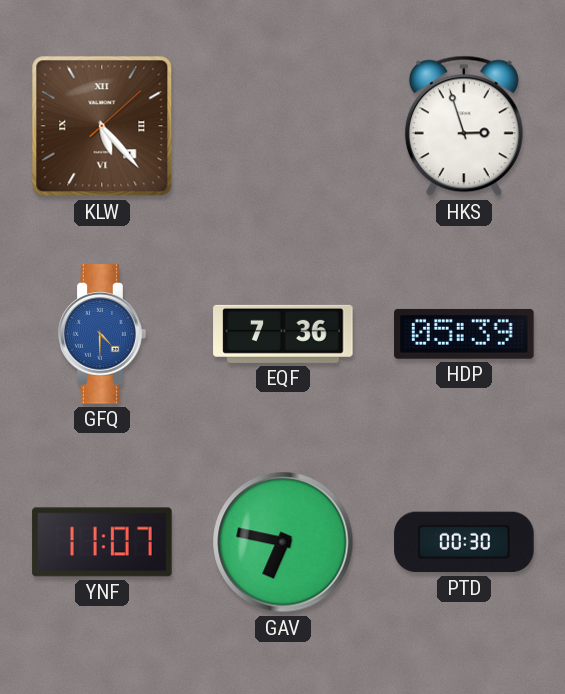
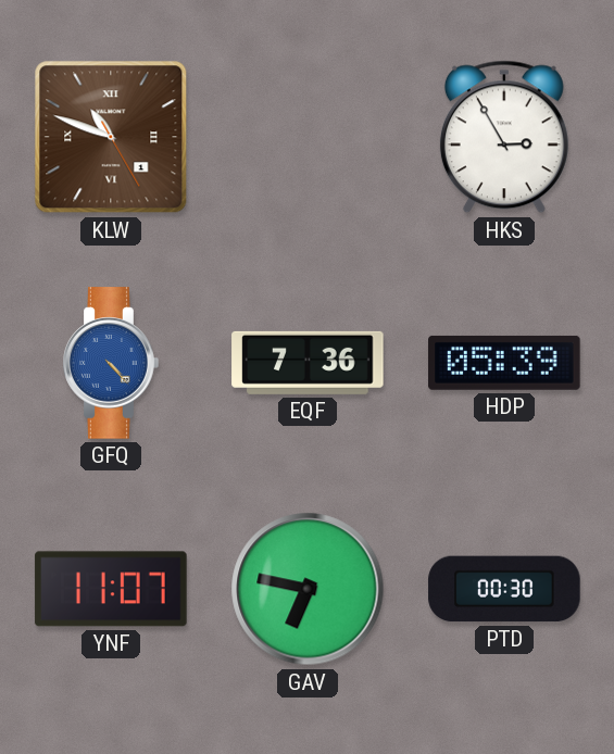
KLW: 5:23 -> 10:48
HKS: 2:57 -> 2:55
GFQ: 4:30 -> 4:23
